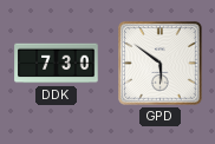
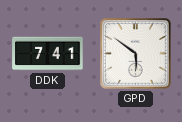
DDK: 7:30 -> 7:41
